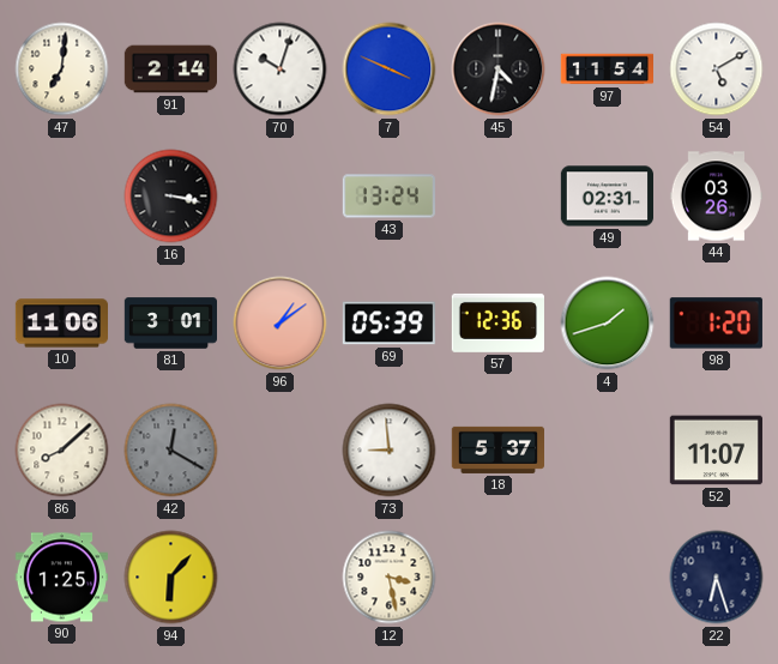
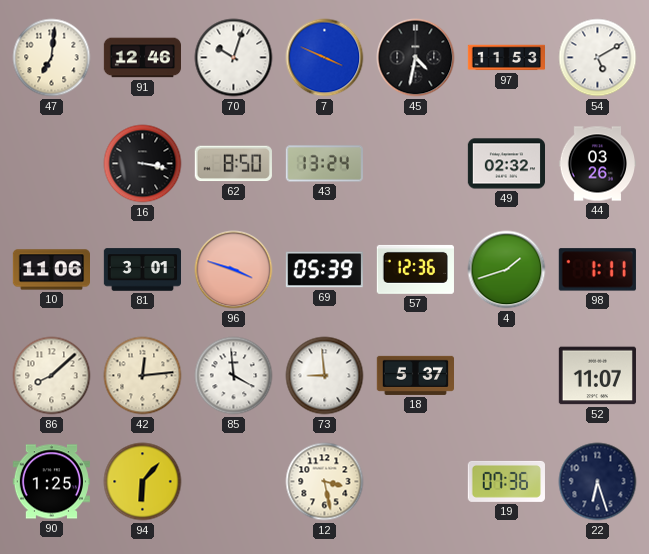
91: 2:14 -> 12:46
97: 11:54 -> 11:53
62: none -> 8:50
49: 02:31 -> 02:32
96: 1:09 -> 3:48
98: 1:20 -> 1:11
42: 12:20 -> 12:14
42 dial: grey -> cream
85: none -> 3:59
19: none -> 07:36
